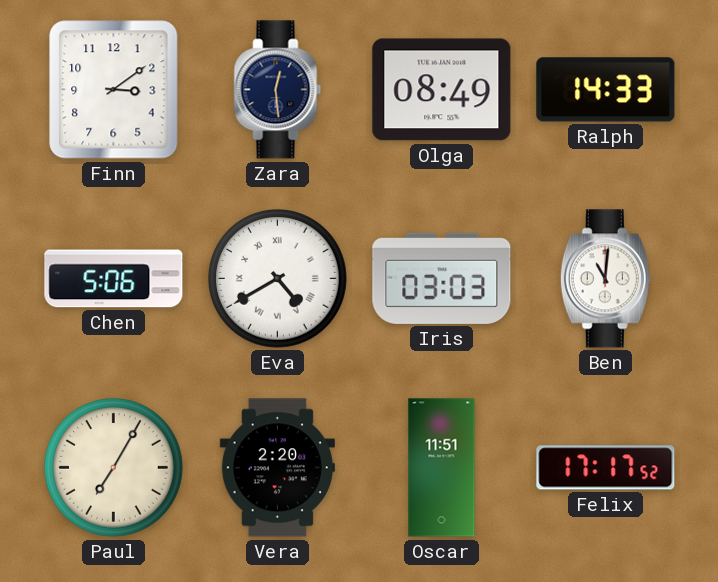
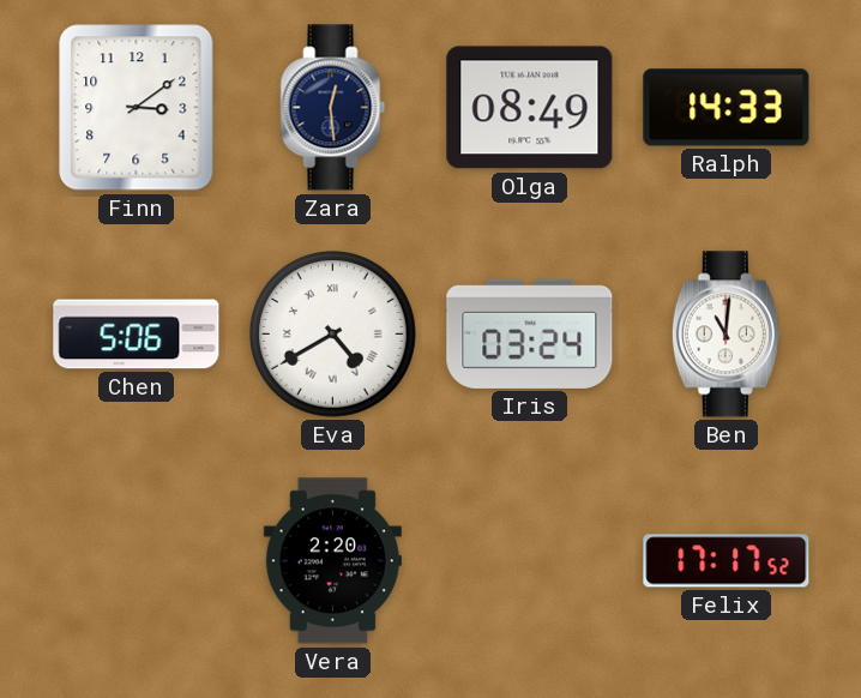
Iris: 03:03 -> 03:24
Paul: 7:05 -> none
Oscar: 11:51 -> none
